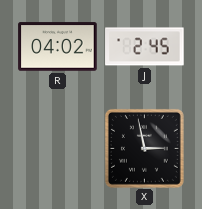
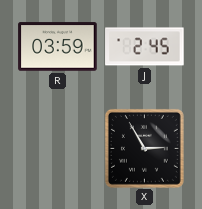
R: 04:02 -> 03:59
X: 2:58 -> 2:55
